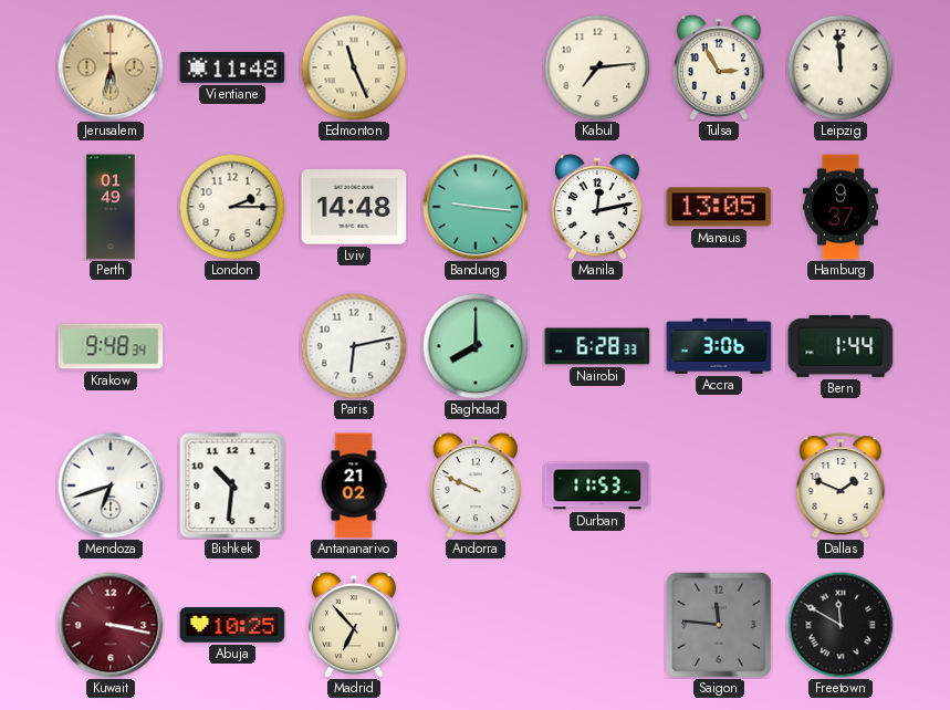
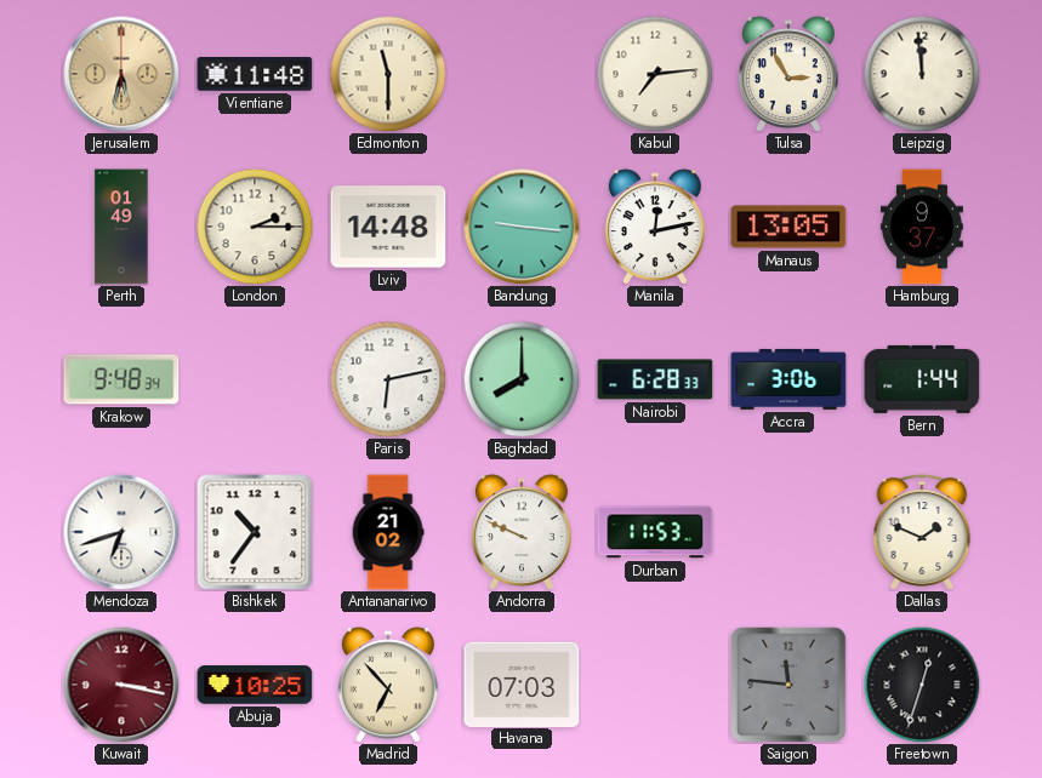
Edmonton: 11:26 -> 11:30
Bishkek: 10:31 -> 10:36
Havana: none -> 07:03
Freetown: 11:50 -> 12:33
